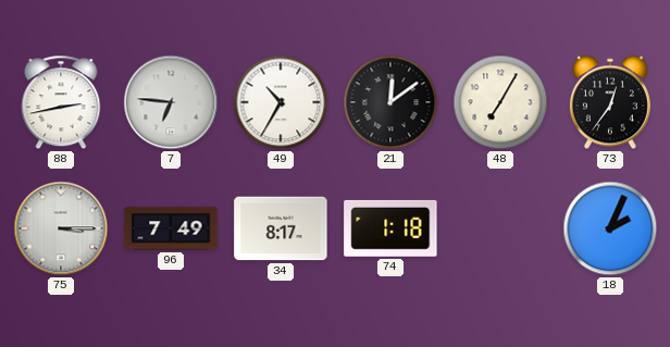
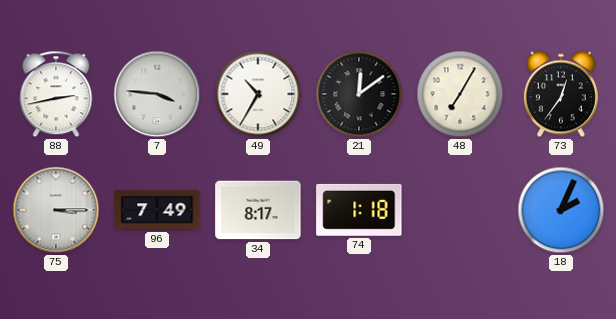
7: 6:46 -> 3:46
